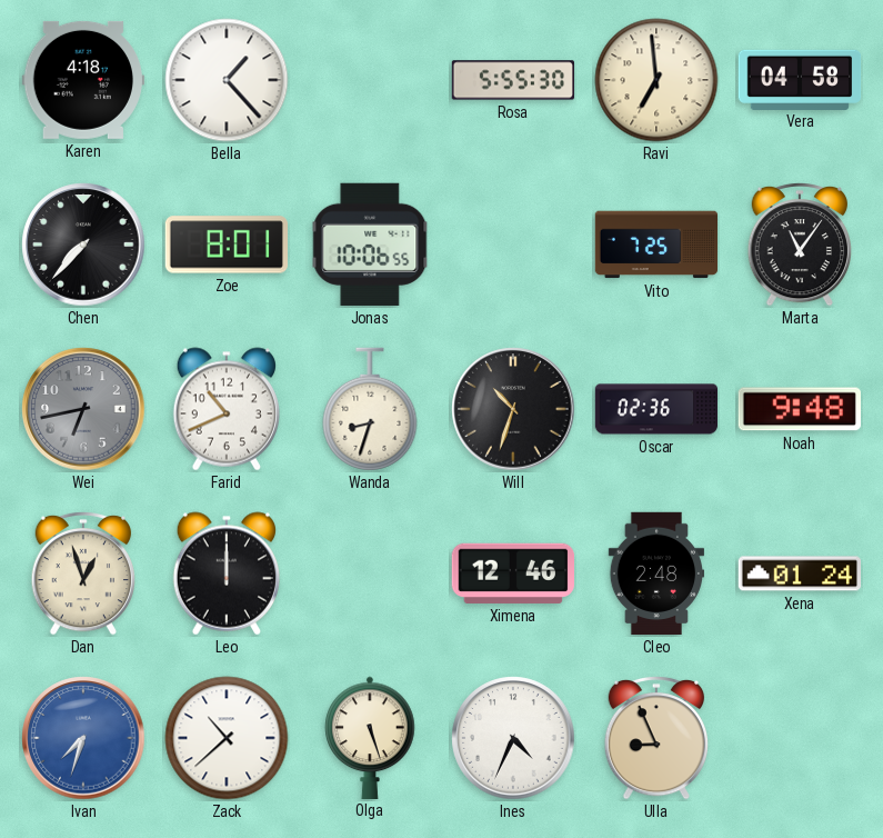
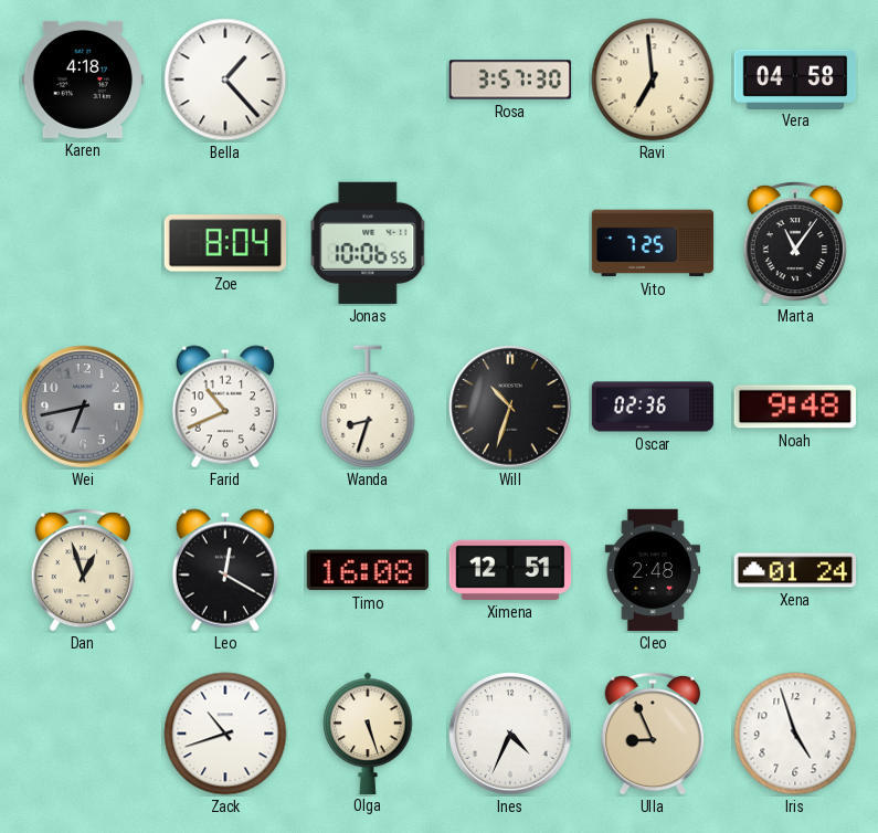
Rosa: 5:55 -> 3:57
Chen: 7:37 -> none
Zoe: 8:01 -> 8:04
Leo: 12:00 -> 12:20
Timo: none -> 16:08
Ximena: 12:46 -> 12:51
Ivan: 7:33 -> none
Zack: 10:38 -> 10:42
Iris: none -> 4:57
